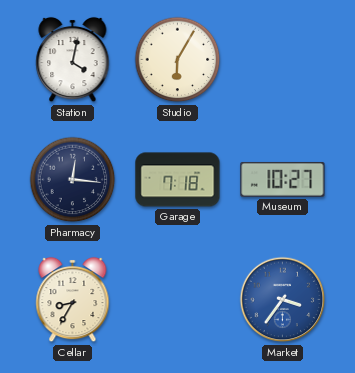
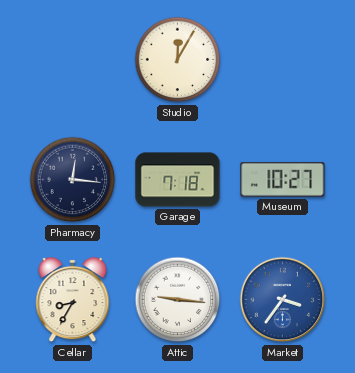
Station: 4:02 -> none
Studio: 6:05 -> 12:05
Attic: none -> 9:16
